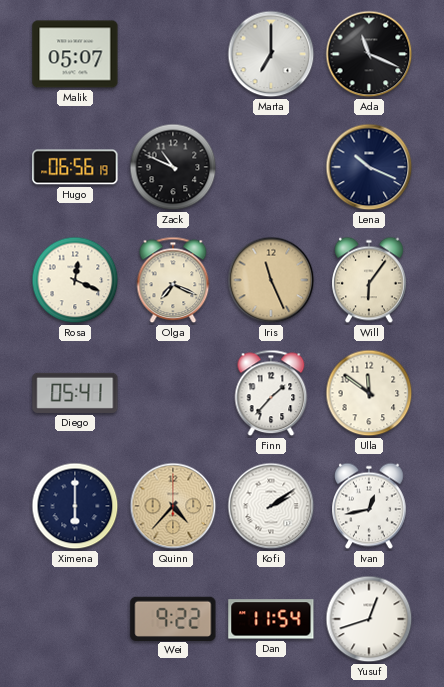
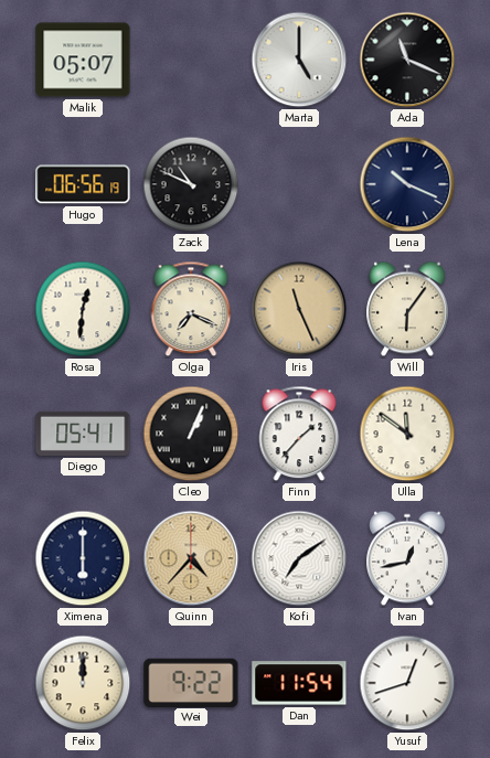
Marta: 7:00 -> 5:00
Rosa: 12:19 -> 12:31
Cleo: none -> 1:04
Kofi: 2:09 -> 7:09
Felix: none -> 12:00
